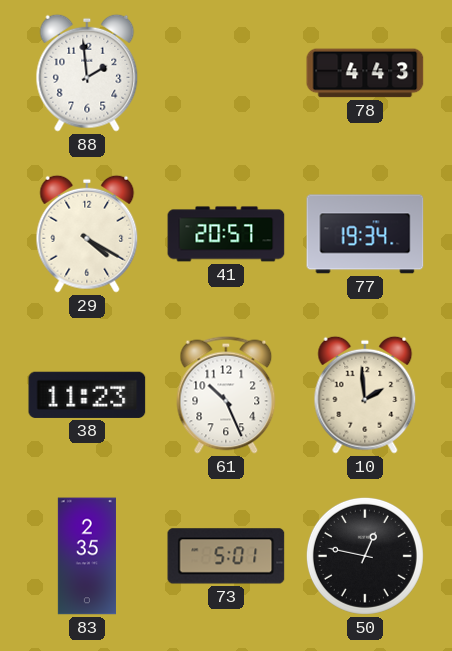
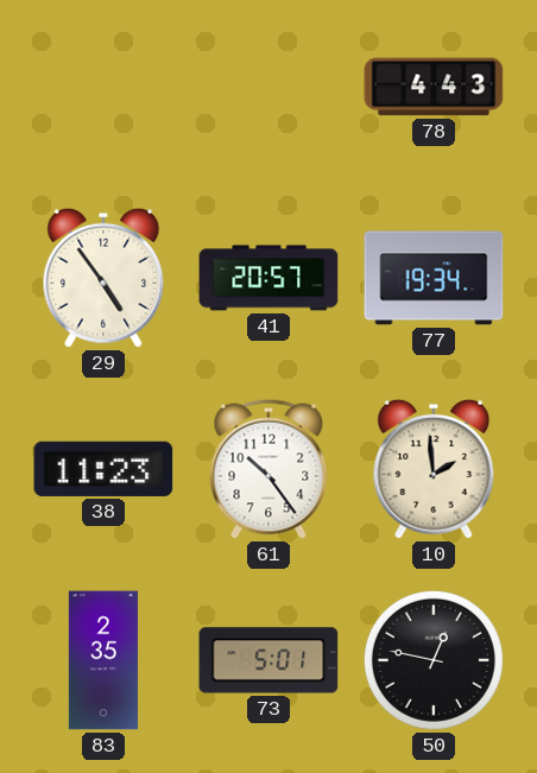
88: 1:59 -> none
29: 4:20 -> 4:54
61: 10:26 -> 10:24
